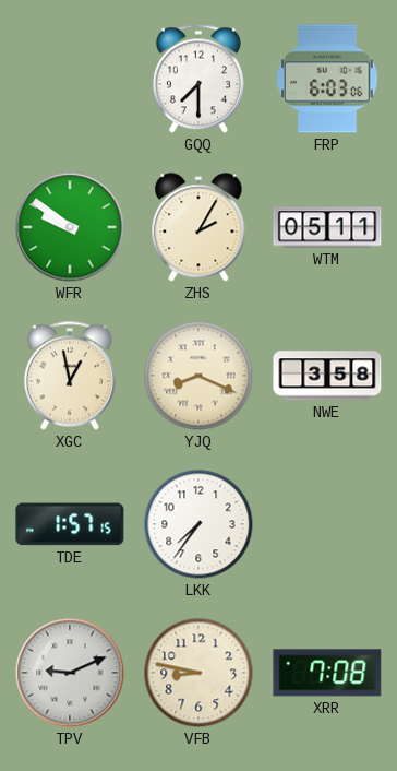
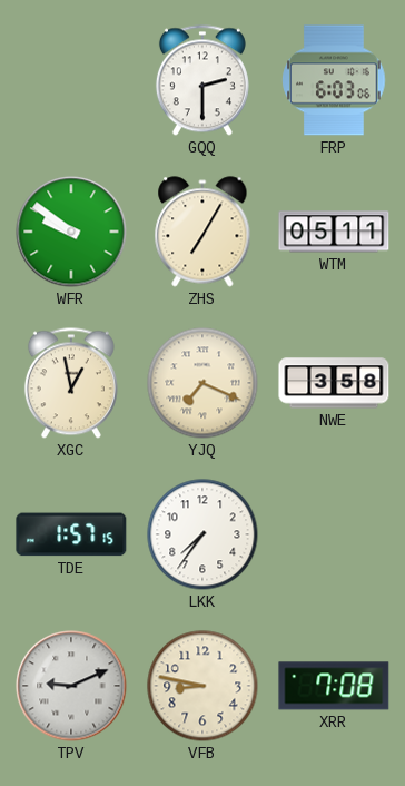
GQQ: 7:30 -> 2:30
ZHS: 2:05 -> 7:05
YJQ: 8:19 -> 7:19
